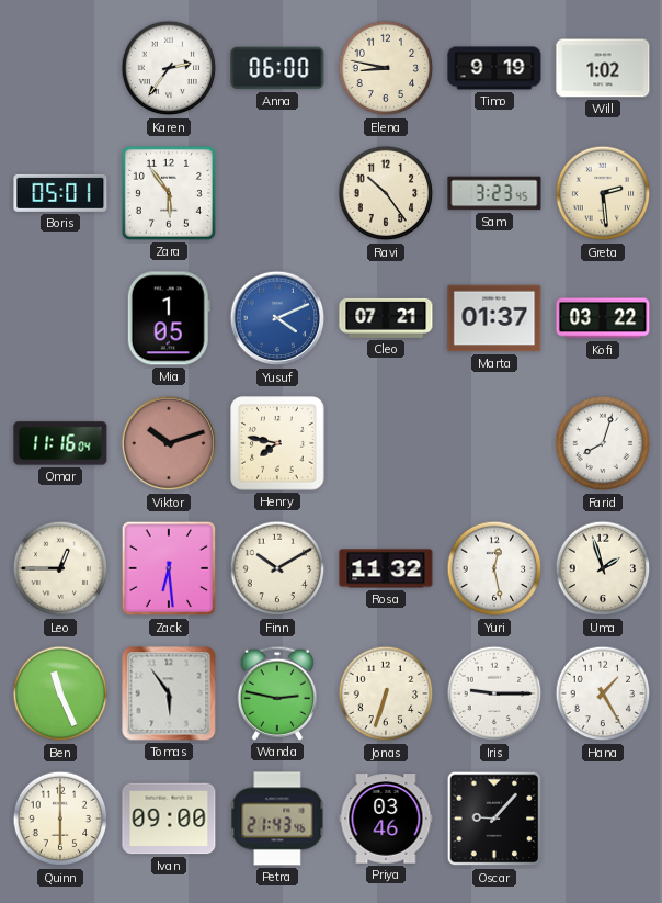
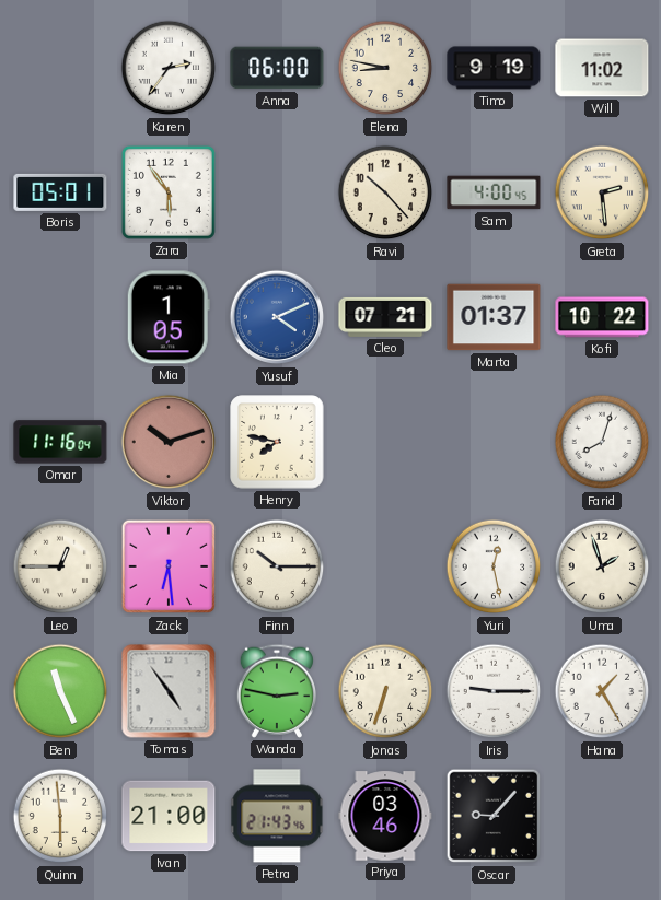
Will: 1:02 -> 11:02
Ravi: 10:24 -> 10:23
Sam: 3:23 -> 4:00
Kofi: 03:22 -> 10:22
Finn: 10:10 -> 10:15
Rosa: 11:32 -> none
Tomas: 5:54 -> 4:54
Quinn: 6:00 -> 5:59
Ivan: 09:00 -> 21:00
